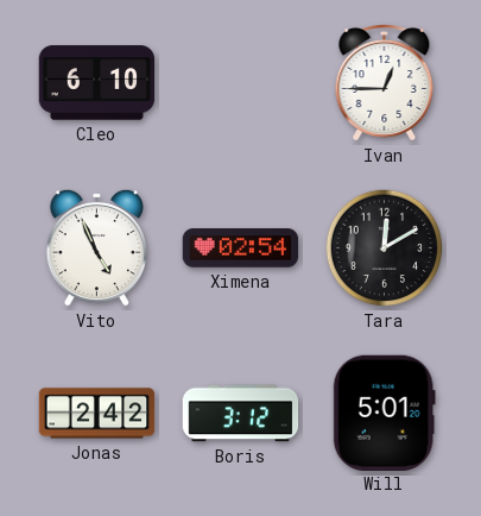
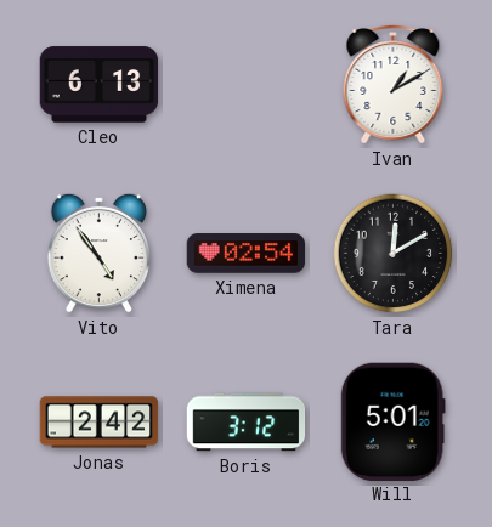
Cleo: 6:10 -> 6:13
Ivan: 12:45 -> 1:10
Vito: 4:56 -> 4:54
